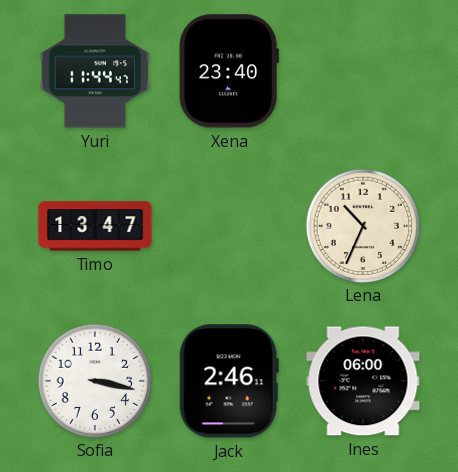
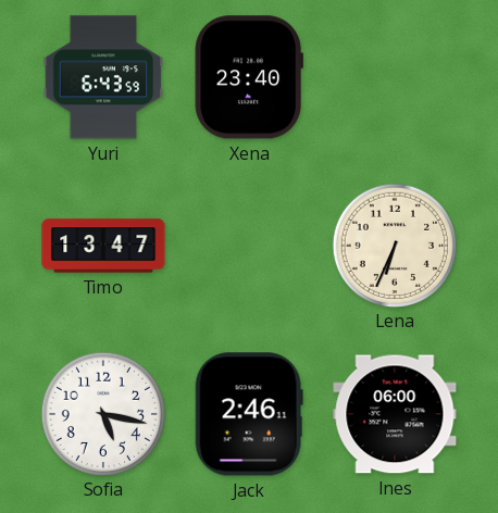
Yuri: 11:44 -> 6:43
Lena: 10:34 -> 6:34
Sofia: 3:17 -> 5:17
